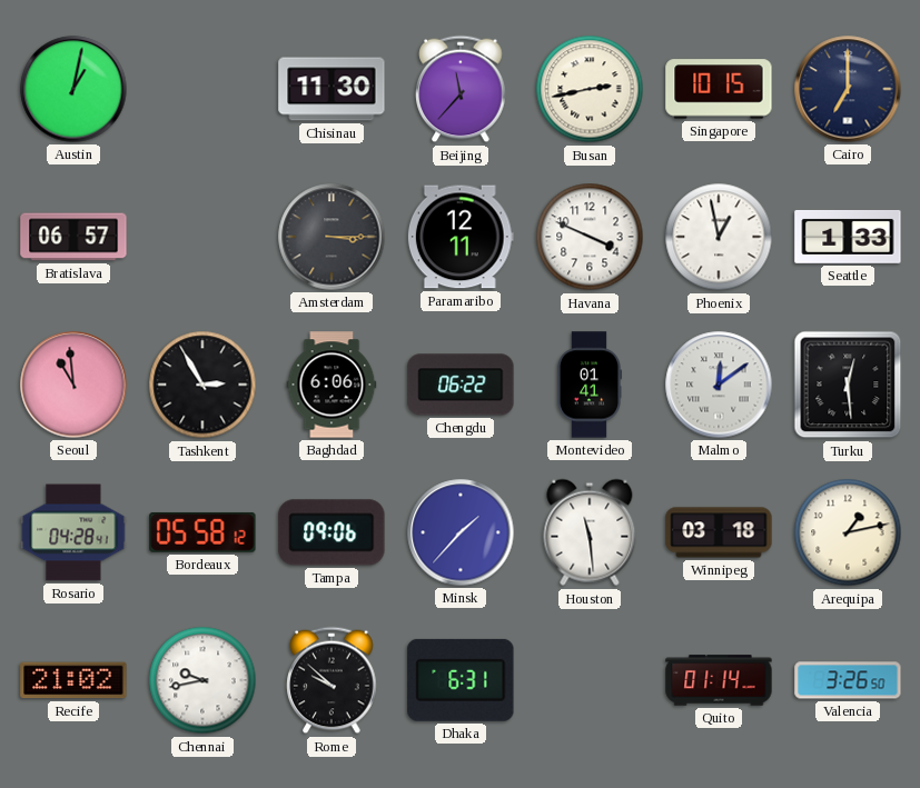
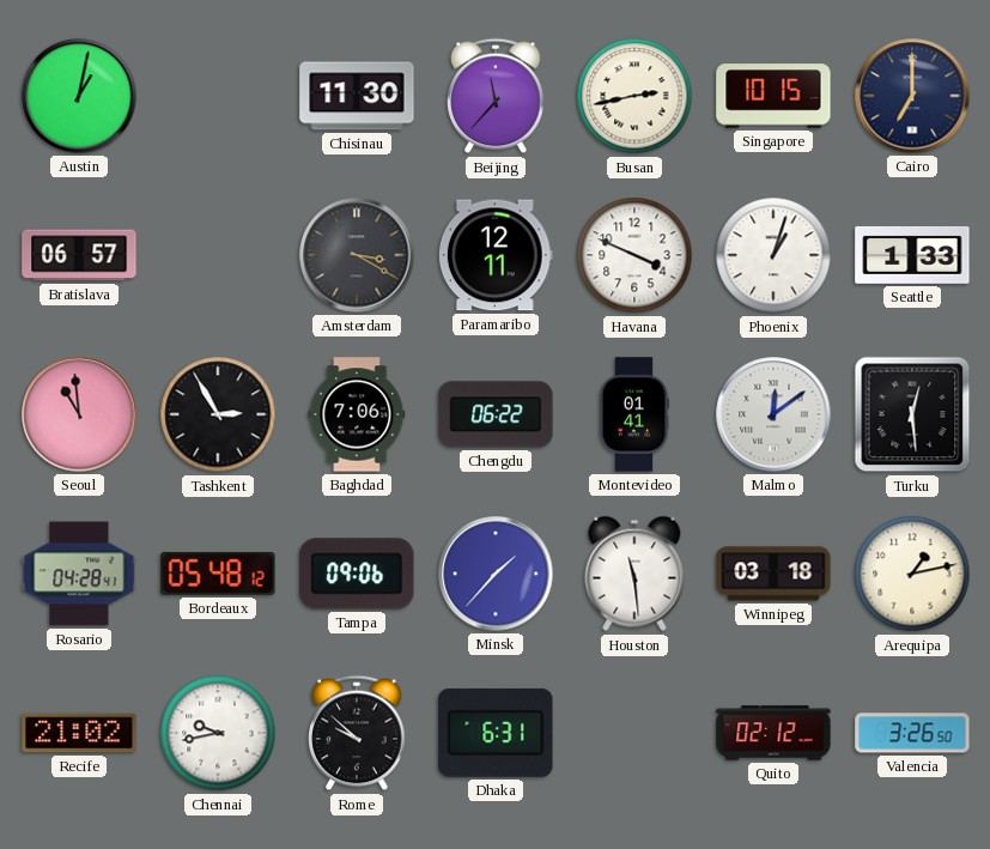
Amsterdam: 3:15 -> 3:20
Phoenix: 12:58 -> 1:03
Baghdad: 6:06 -> 7:06
Bordeaux: 05:58 -> 05:48
Quito: 01:14 -> 02:12
